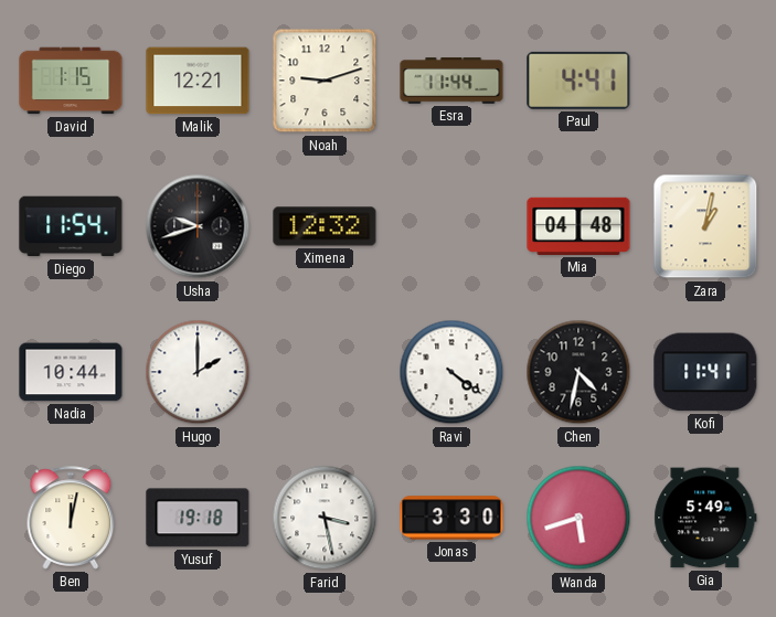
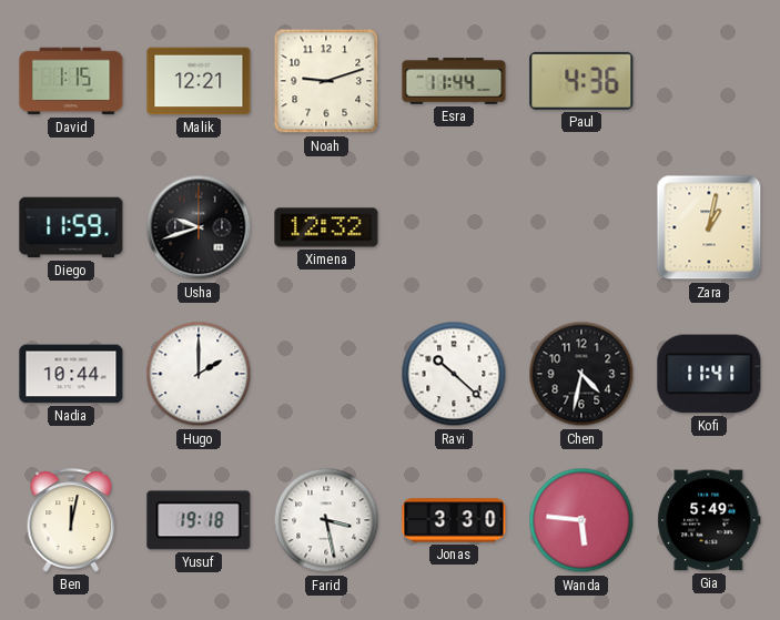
Paul: 4:41 -> 4:36
Diego: 11:54 -> 11:59
Mia: 04:48 -> none
Ravi: 4:21 -> 10:22
Wanda: 5:42 -> 5:46
